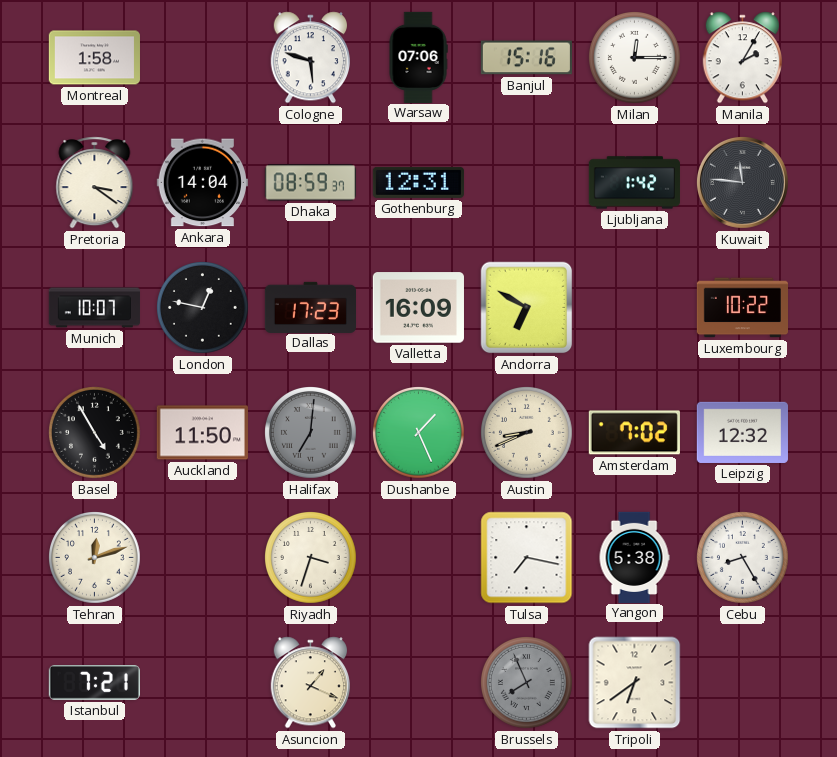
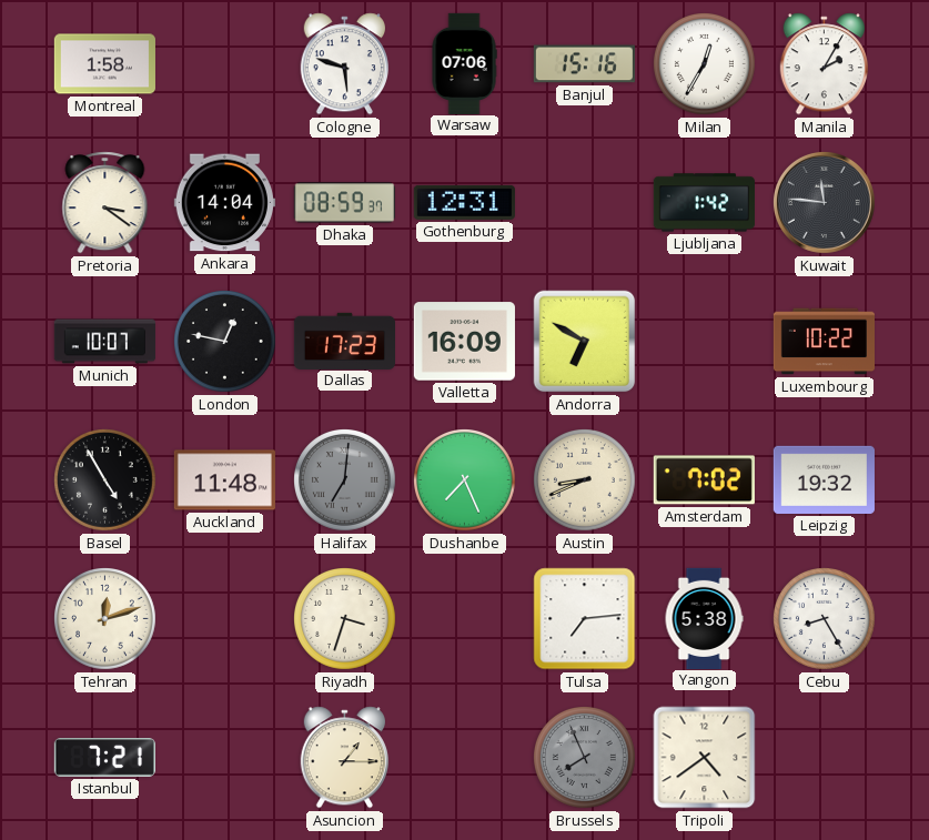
Milan: 12:15 -> 12:35
Auckland: 11:50 -> 11:48
Dushanbe: 1:26 -> 7:26
Leipzig: 12:32 -> 19:32
Tulsa: 7:17 -> 7:14
Asuncion: 1:19 -> 1:15
Tripoli: 6:39 -> 4:39
